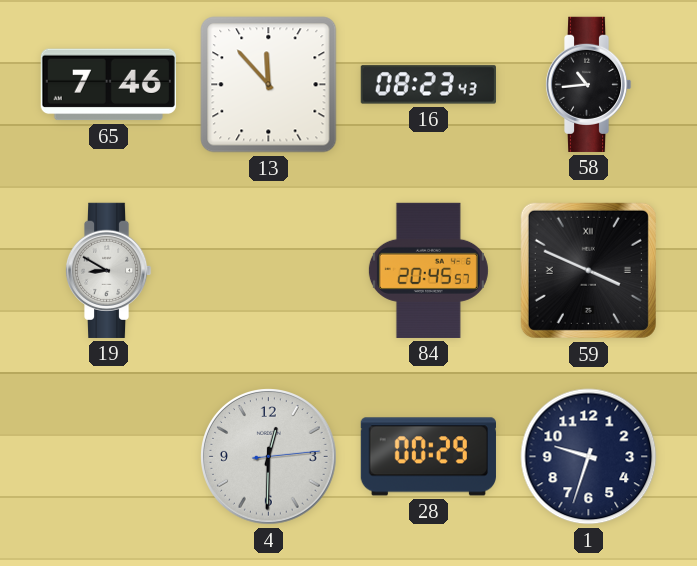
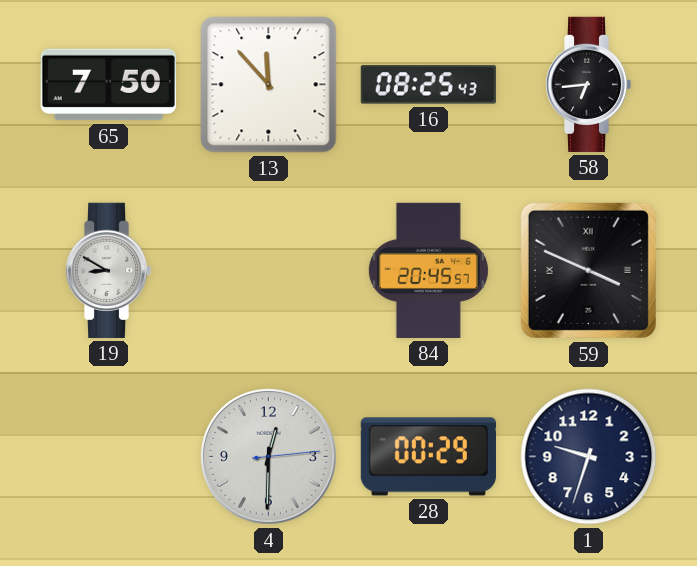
65: 7:46 -> 7:50
16: 08:23 -> 08:25
58: 10:44 -> 6:44
